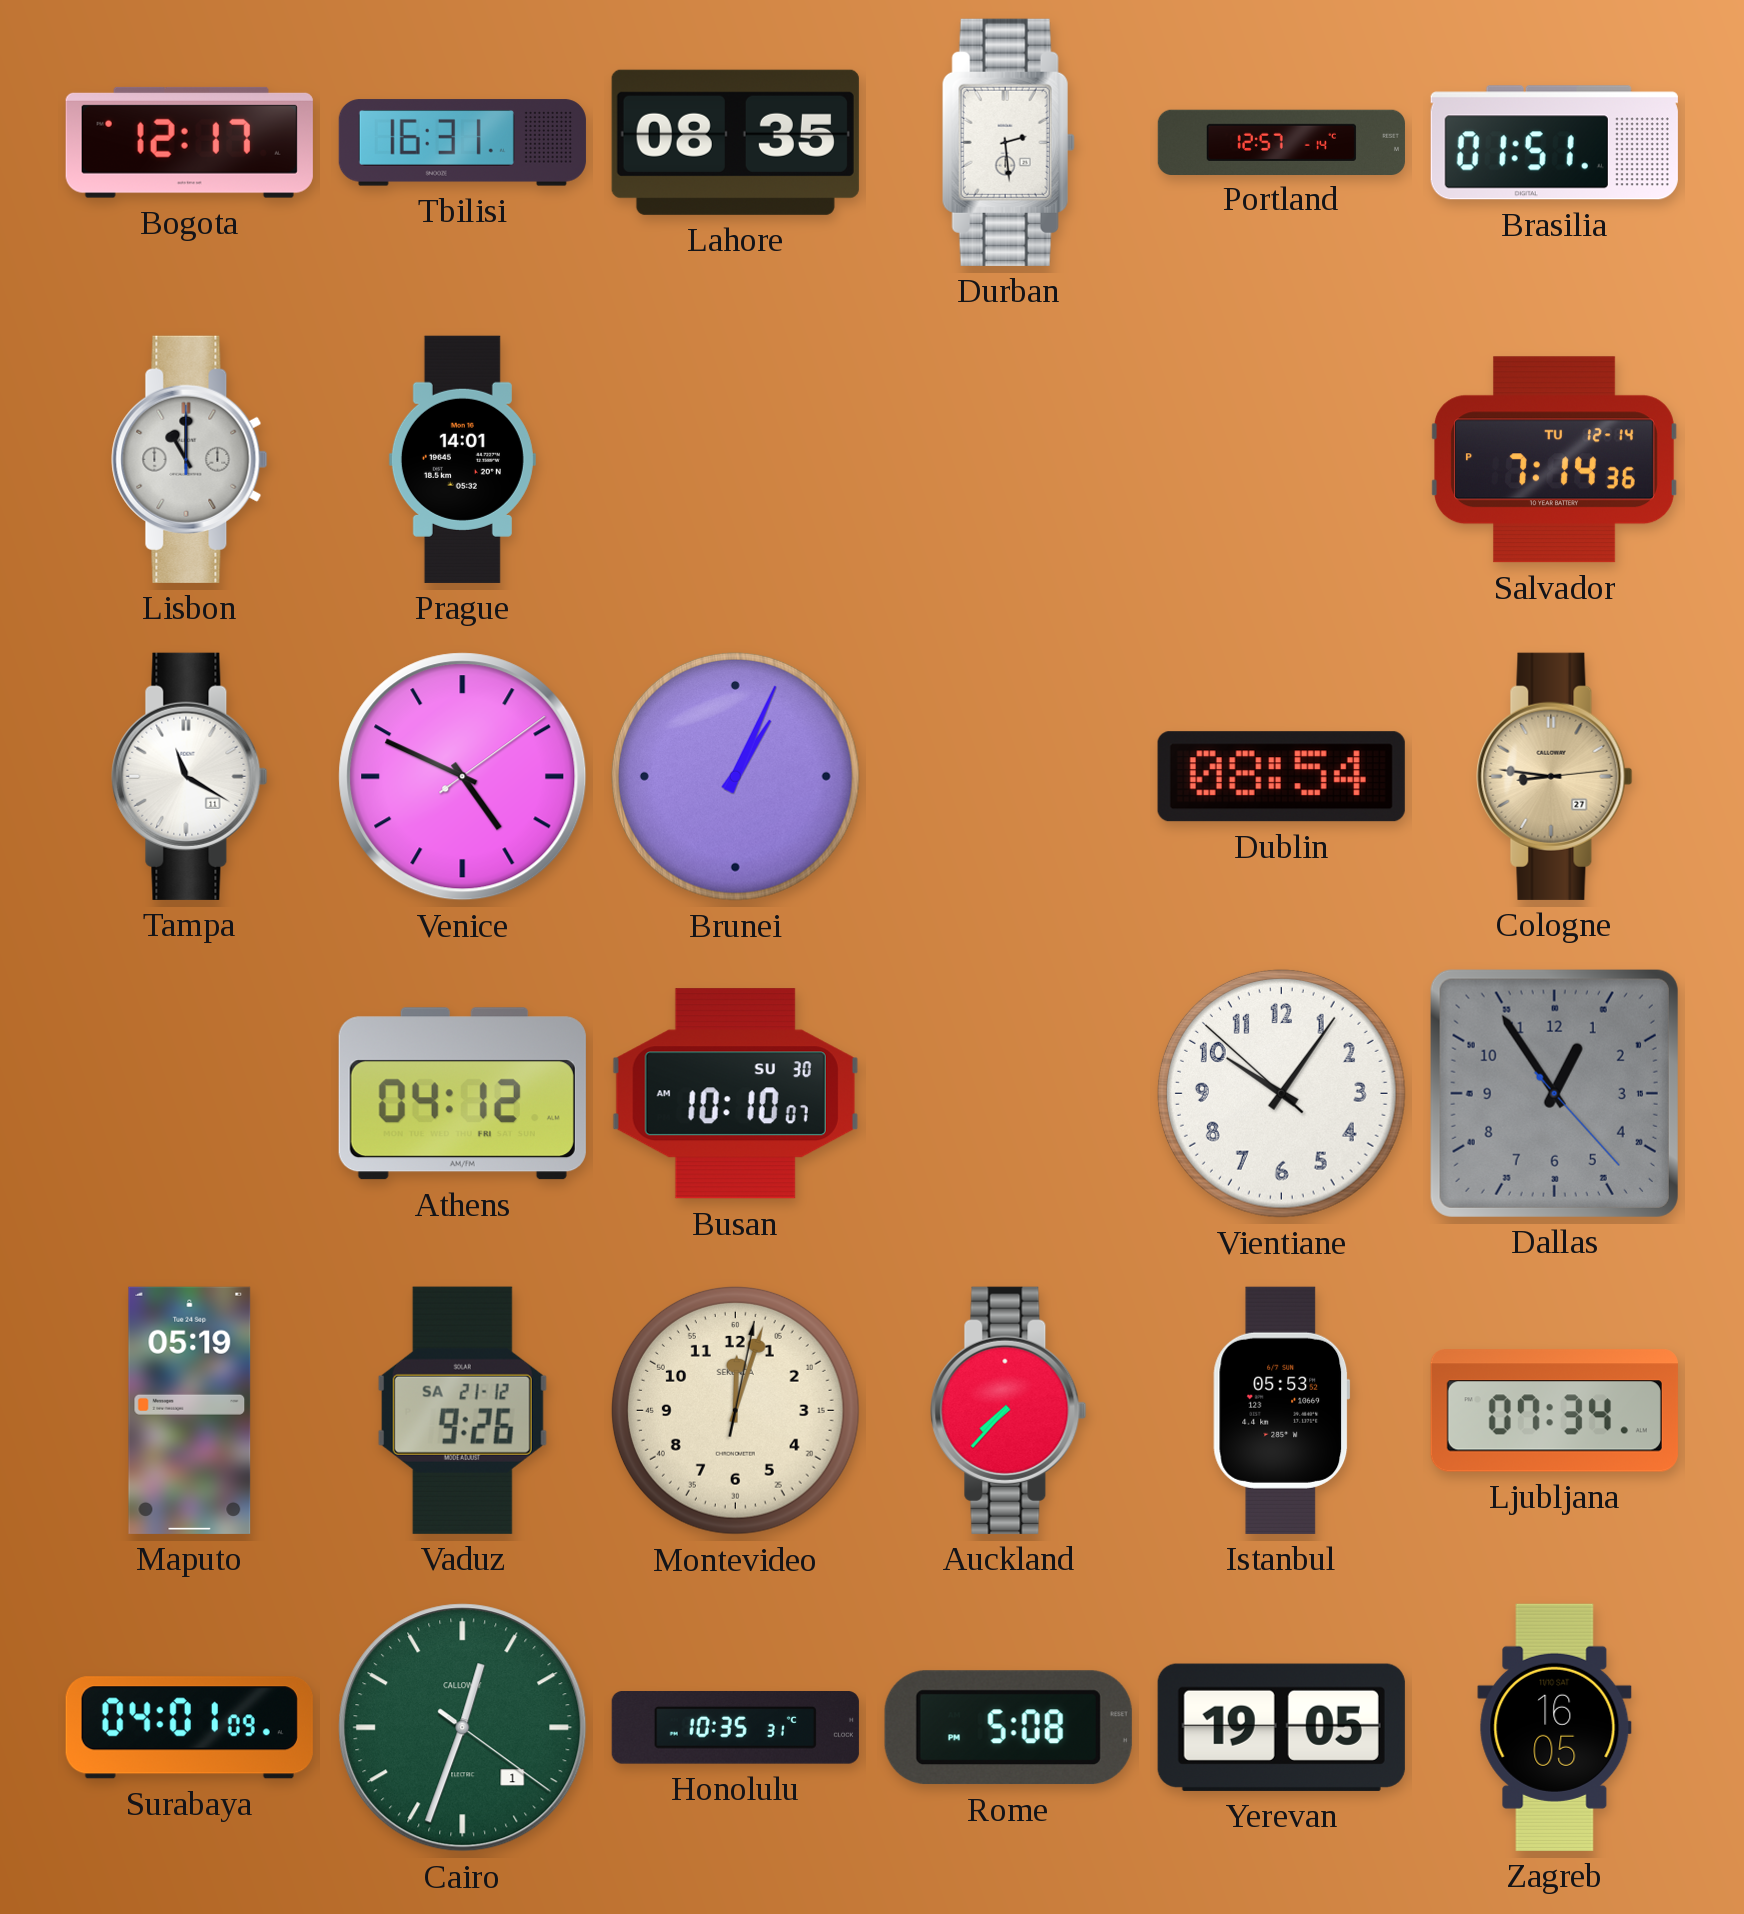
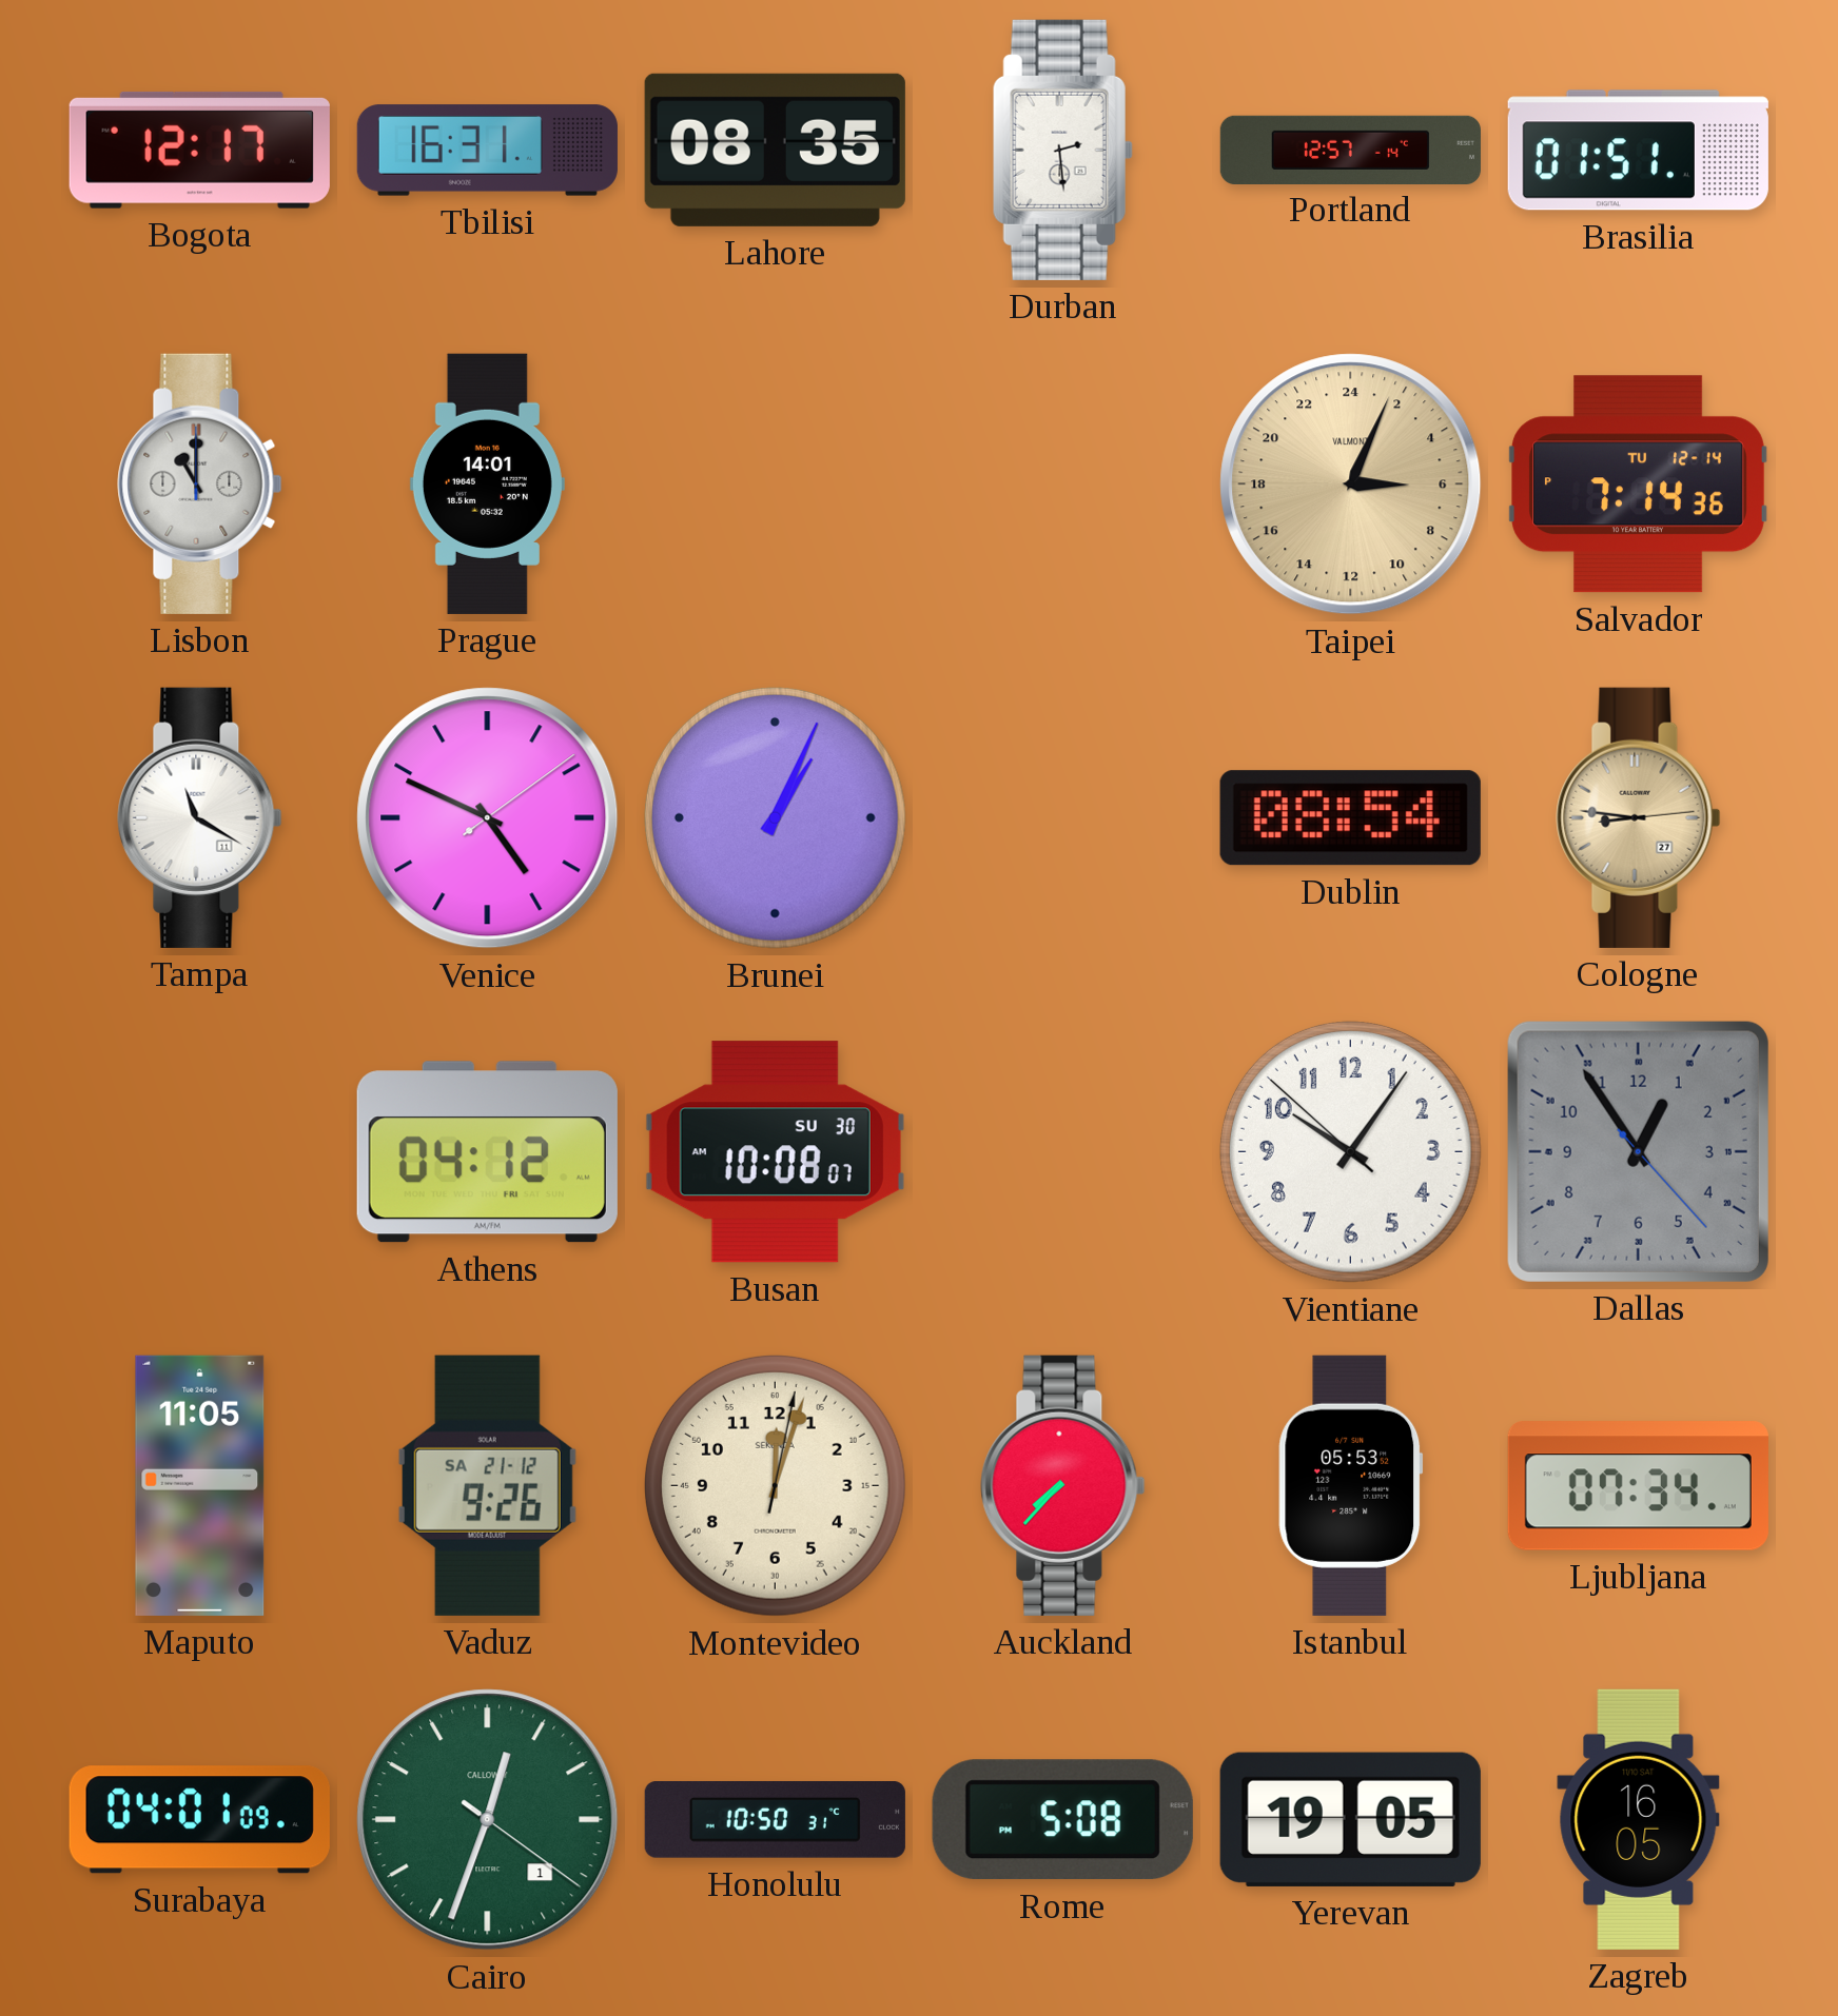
Taipei: none -> 6:04
Busan: 10:10 -> 10:08
Maputo: 05:19 -> 11:05
Honolulu: 10:35 -> 10:50
